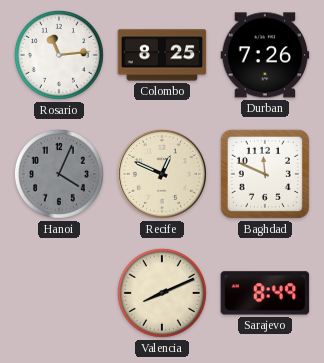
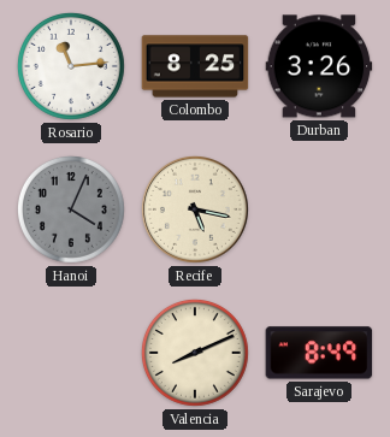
Durban: 7:26 -> 3:26
Recife: 12:49 -> 5:17
Baghdad: 11:49 -> none
